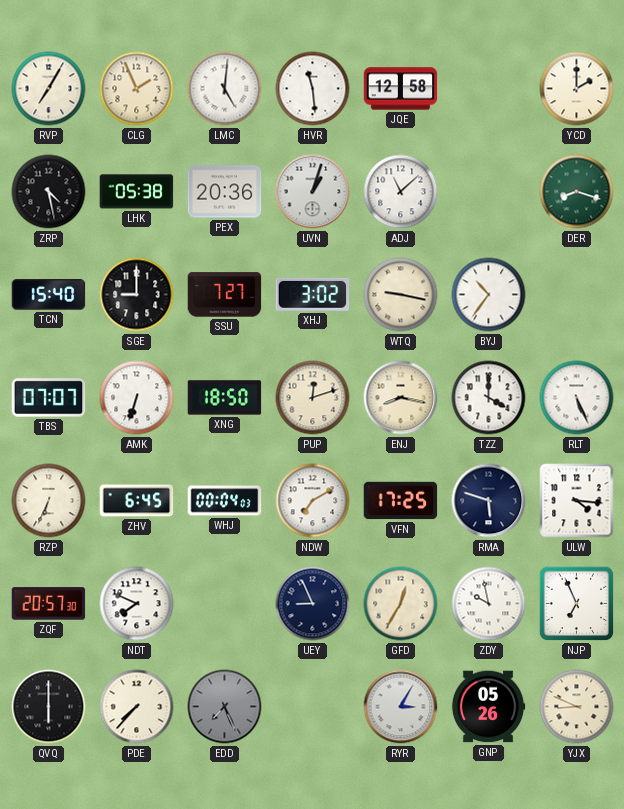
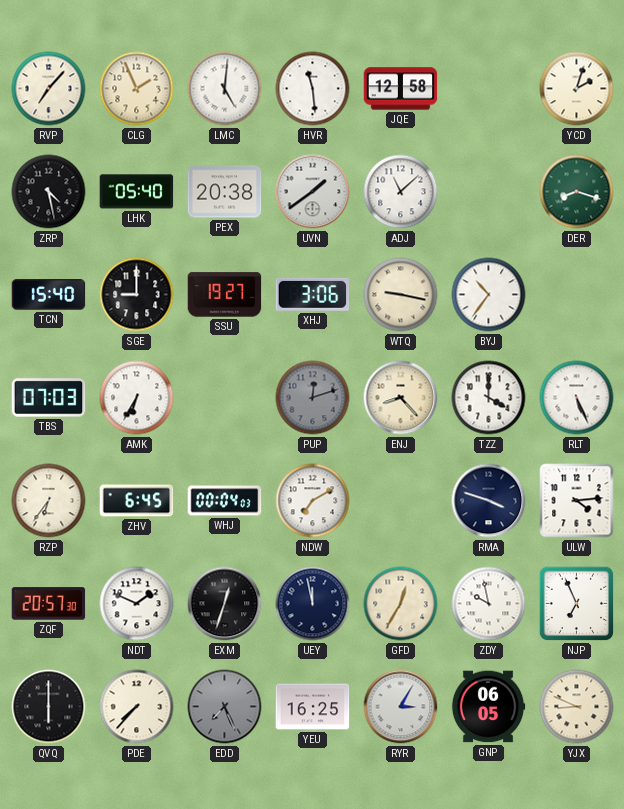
RVP: 7:05 -> 7:07
YCD: 2:00 -> 2:03
LHK: 05:38 -> 05:40
PEX: 20:36 -> 20:38
UVN: 1:03 -> 1:39
SSU: 7:27 -> 19:27
XHJ: 3:02 -> 3:06
TBS: 07:07 -> 07:03
AMK: 6:33 -> 6:35
XNG: 18:50 -> none
PUP dial: cream -> grey
ENJ: 8:17 -> 8:23
RZP: 6:34 -> 6:36
VFN: 17:25 -> none
RMA: 5:48 -> 3:48
ULW: 4:16 -> 4:14
NDT: 7:49 -> 1:49
EXM: none -> 12:33
UEY: 8:56 -> 11:58
YEU: none -> 16:25
GNP: 05:26 -> 06:05
